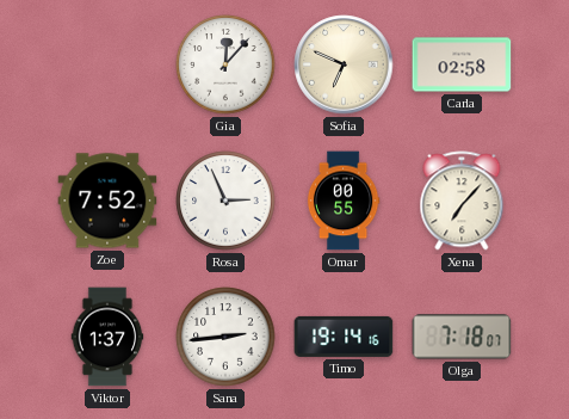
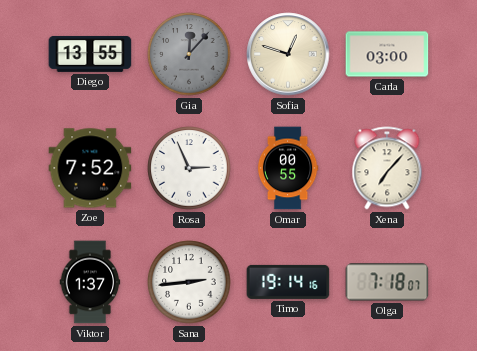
Diego: none -> 13:55
Gia dial: white -> grey
Sofia: 6:49 -> 12:48
Carla: 02:58 -> 03:00
